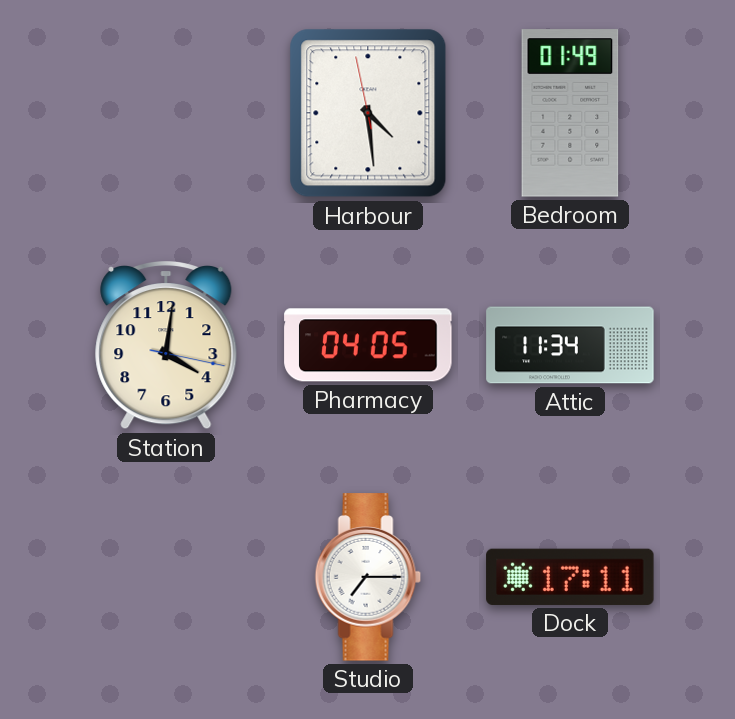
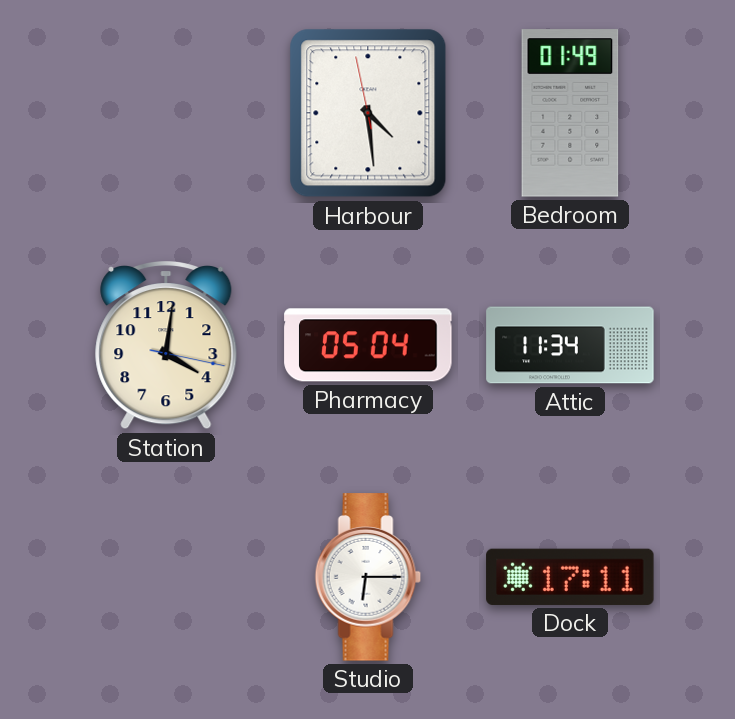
Pharmacy: 04:05 -> 05:04
Studio: 7:15 -> 6:15
